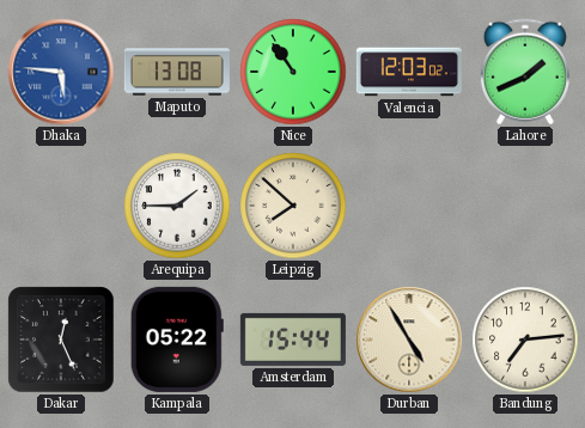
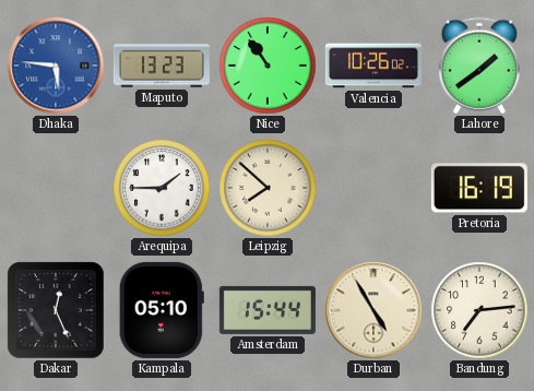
Maputo: 13:08 -> 13:23
Valencia: 12:03 -> 10:26
Lahore: 1:41 -> 1:39
Pretoria: none -> 16:19
Kampala: 05:22 -> 05:10
